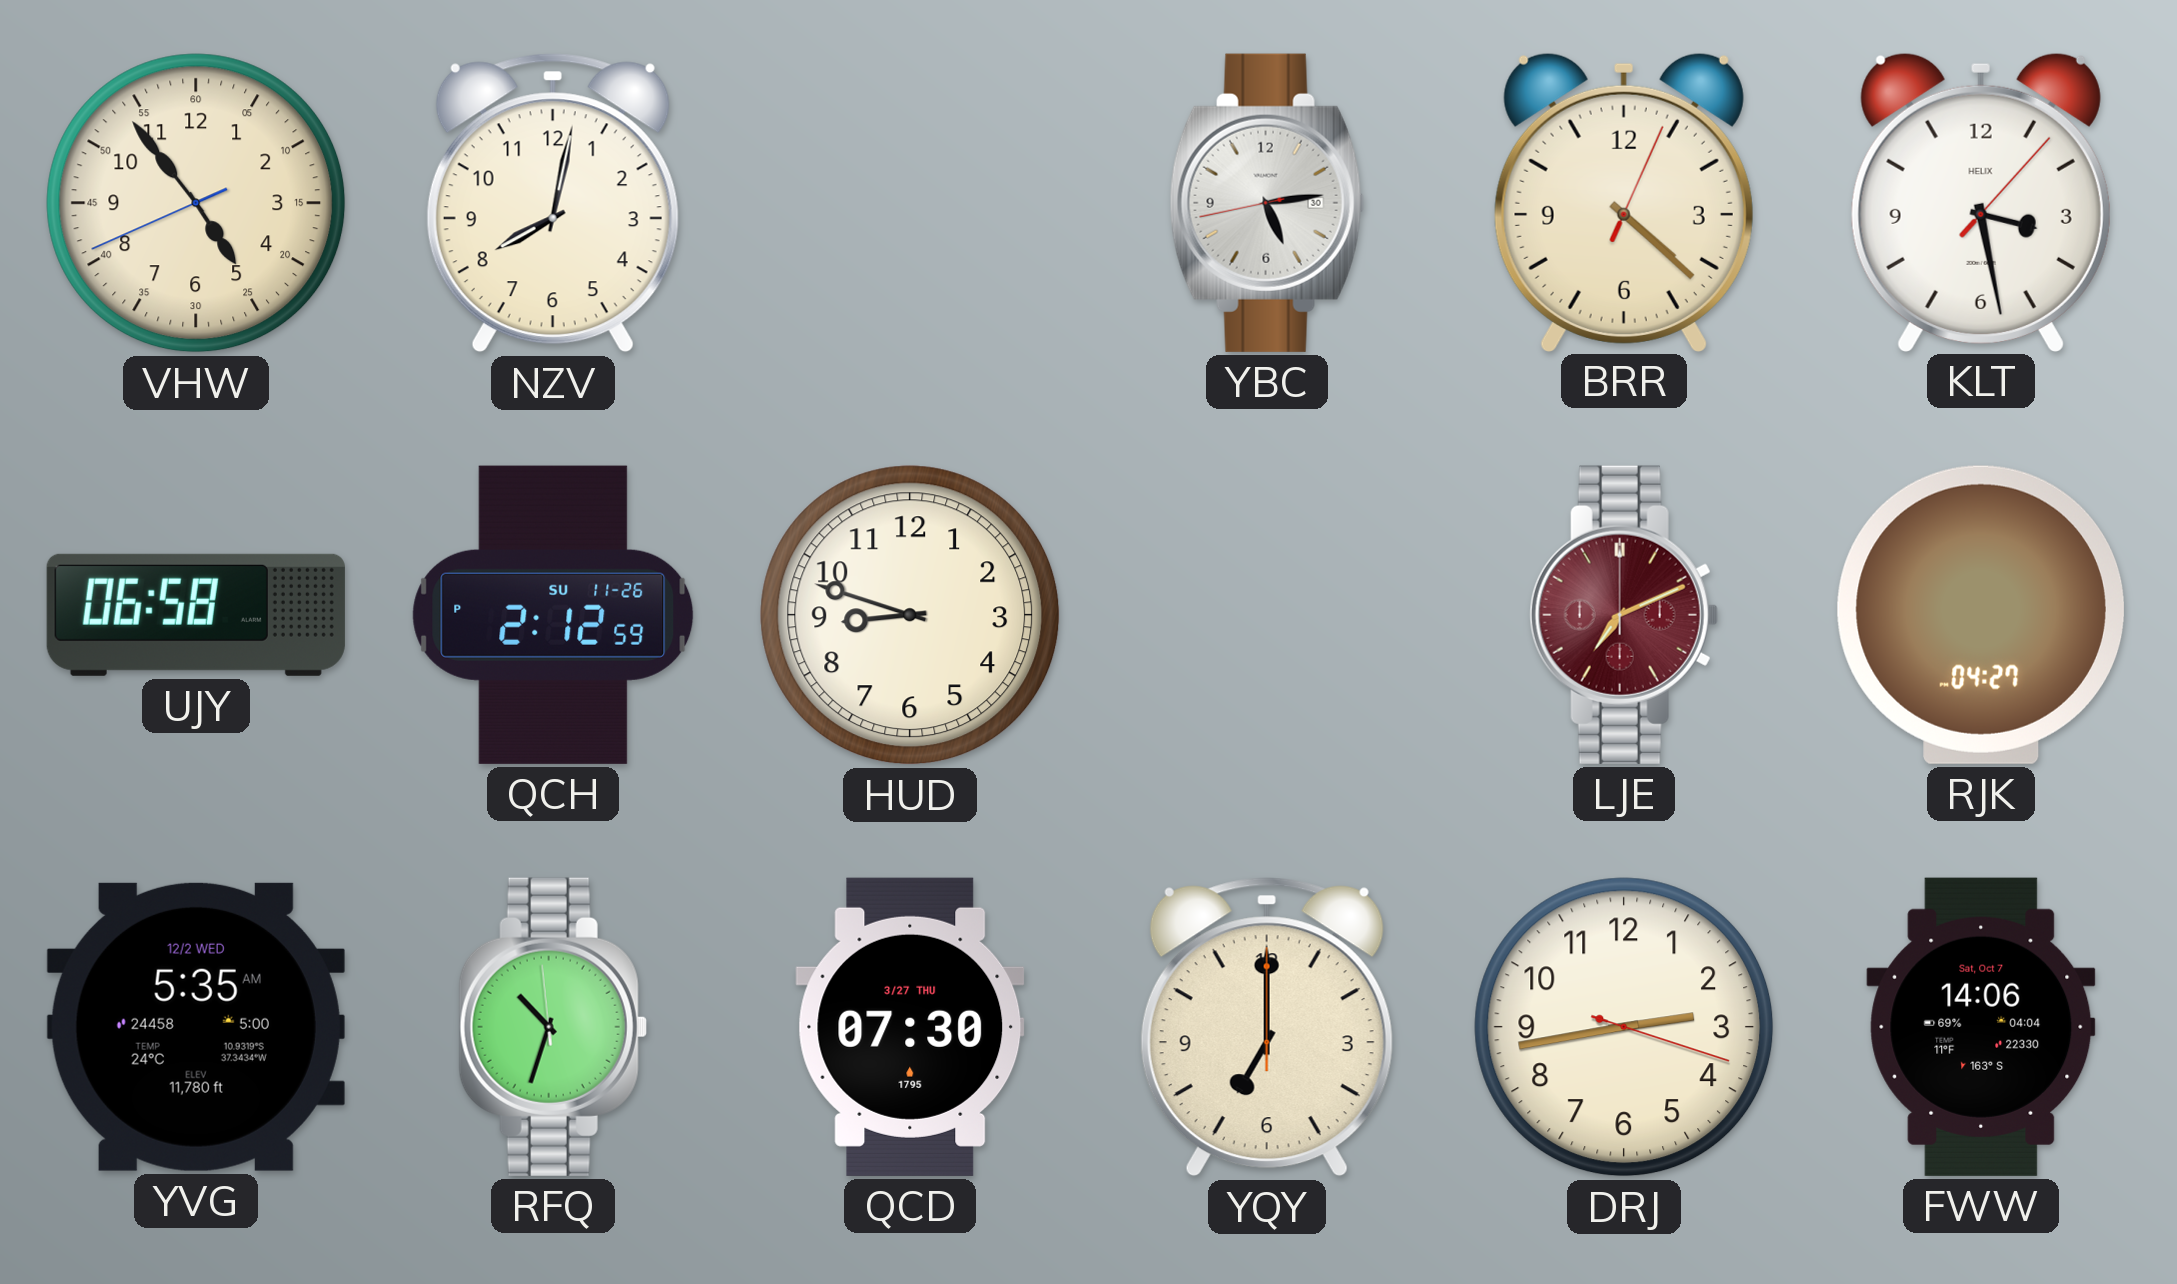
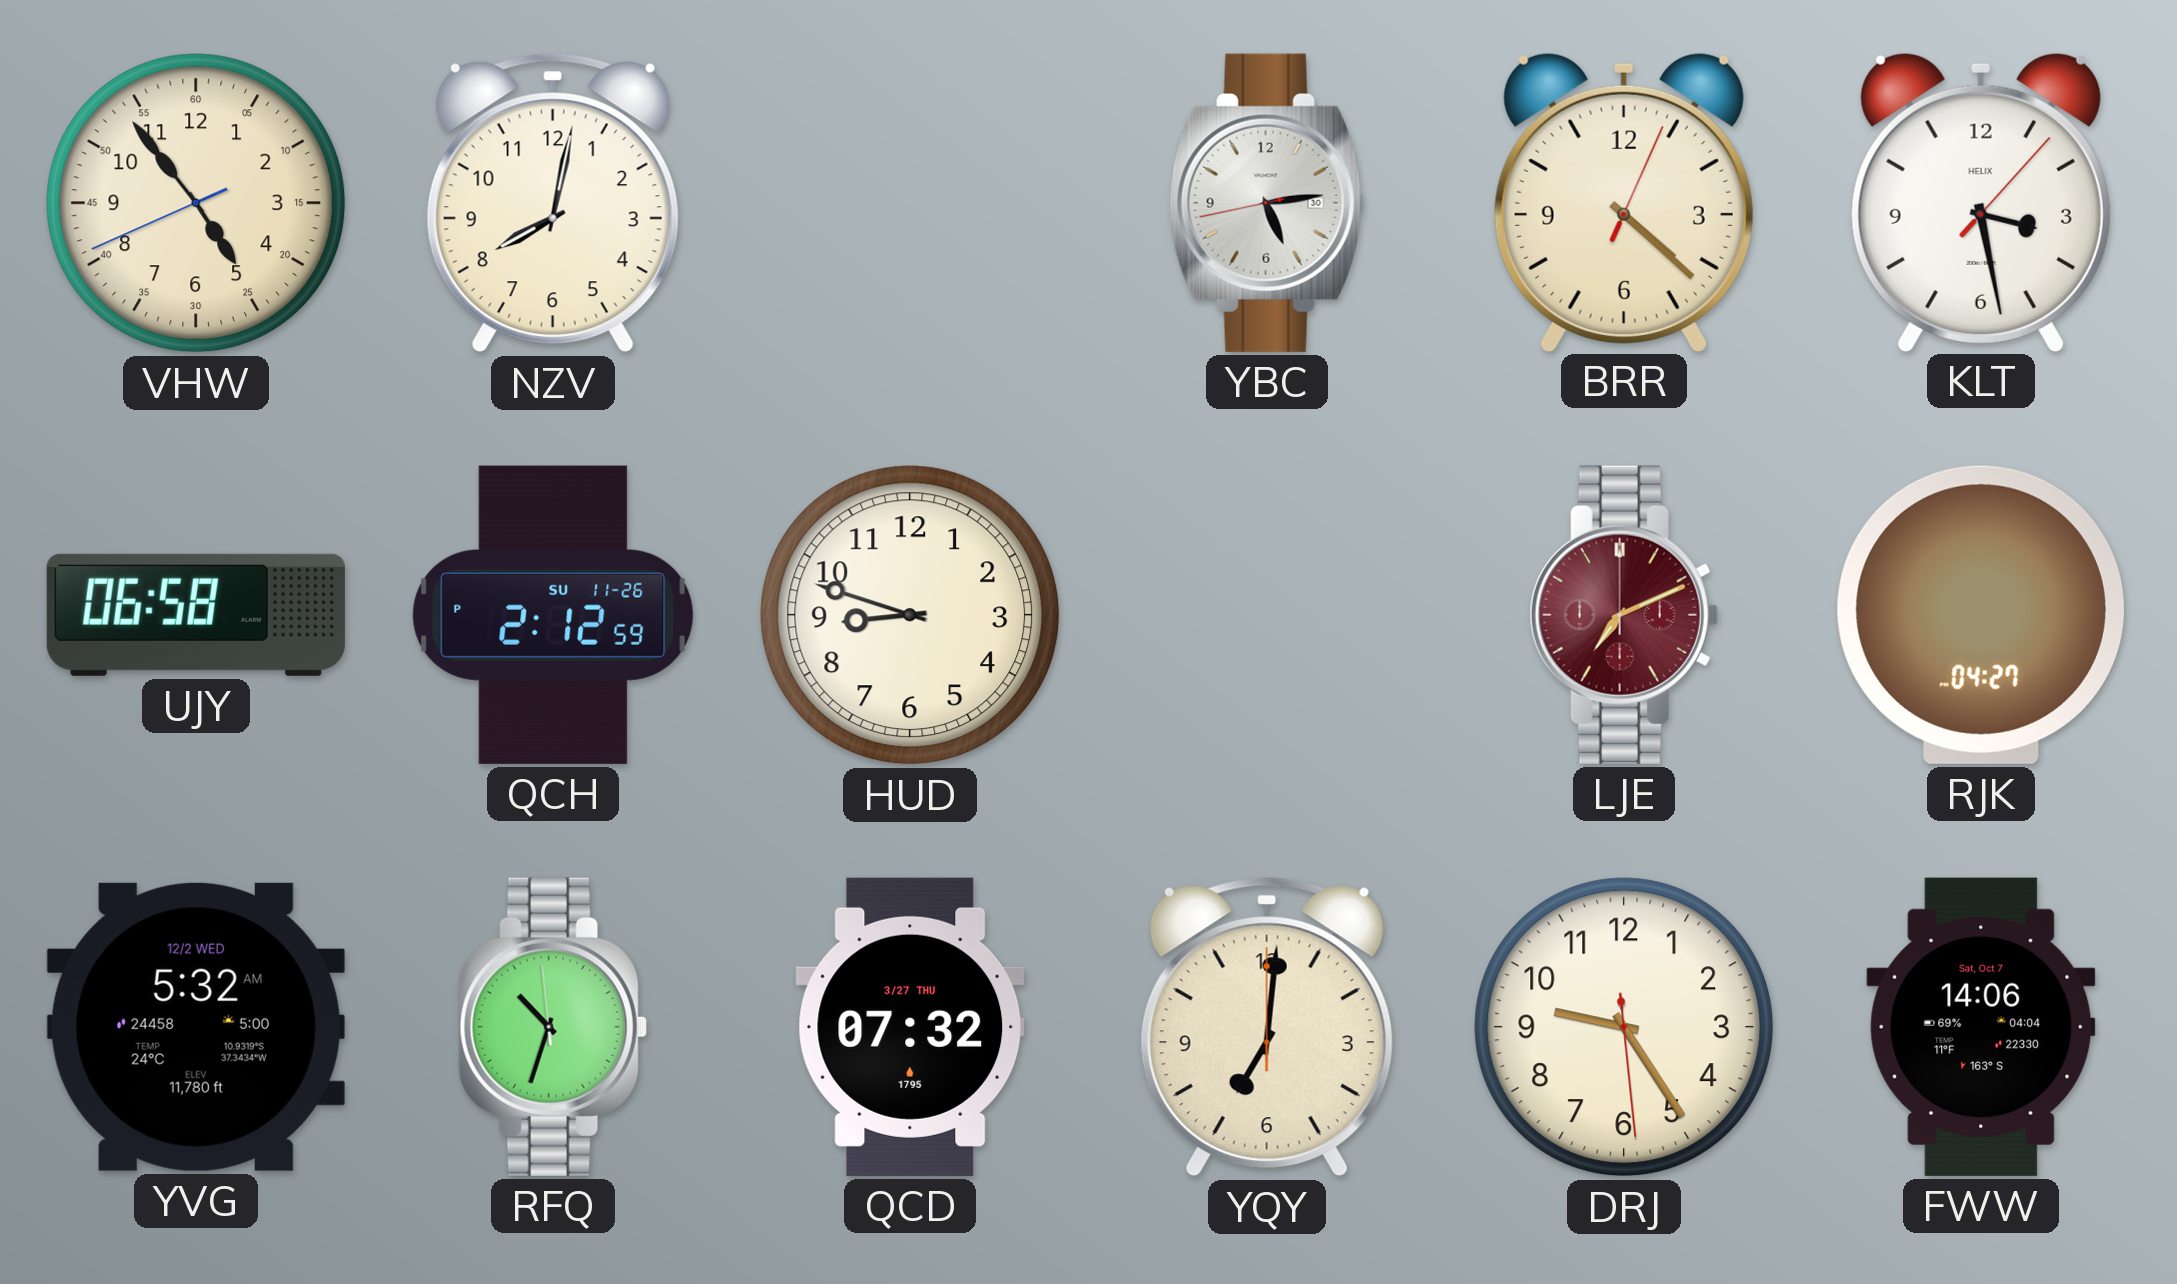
YVG: 5:35 -> 5:32
QCD: 07:30 -> 07:32
YQY: 7:00 -> 7:01
DRJ: 2:43 -> 9:24
